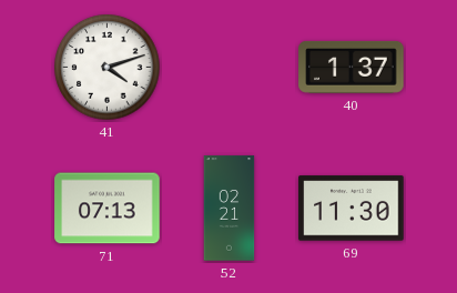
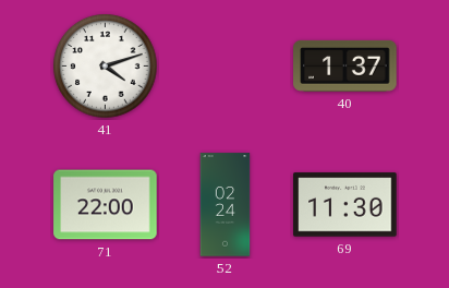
71: 07:13 -> 22:00
52: 02:21 -> 02:24
